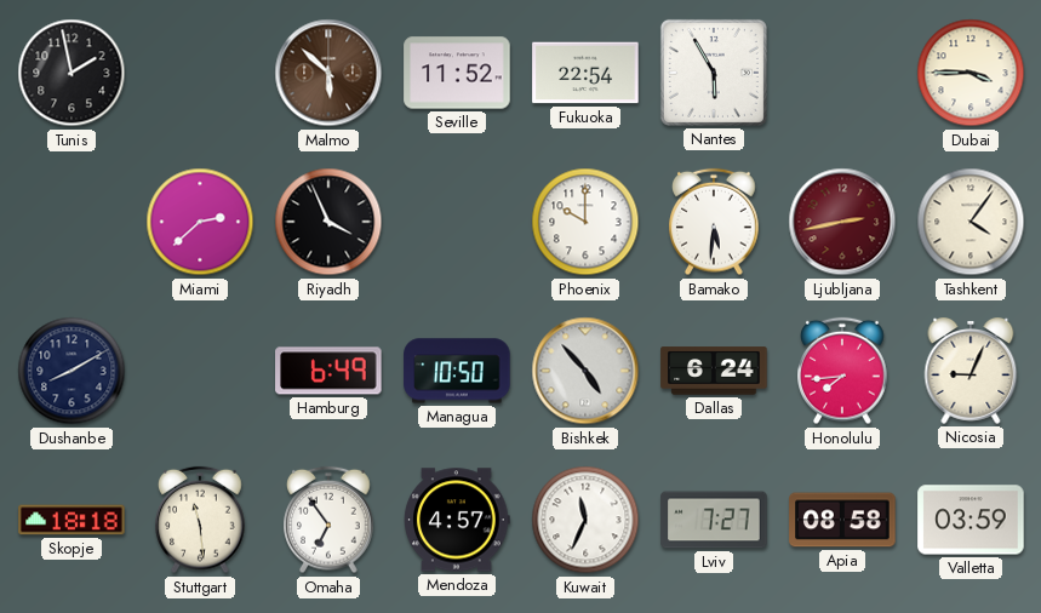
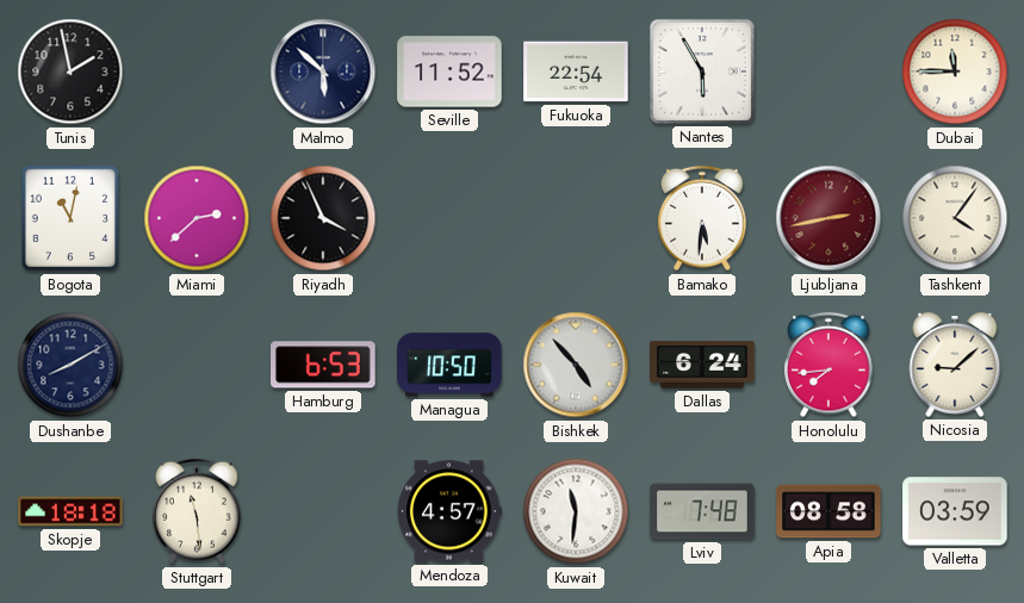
Malmo dial: brown -> navy
Dubai: 3:45 -> 11:45
Bogota: none -> 11:02
Phoenix: 10:00 -> none
Hamburg: 6:49 -> 6:53
Nicosia: 9:04 -> 9:08
Omaha: 6:54 -> none
Kuwait: 11:34 -> 11:31
Lviv: 7:27 -> 7:48
